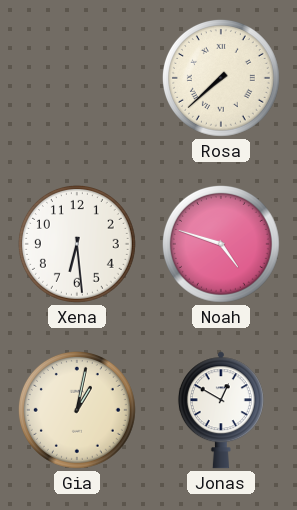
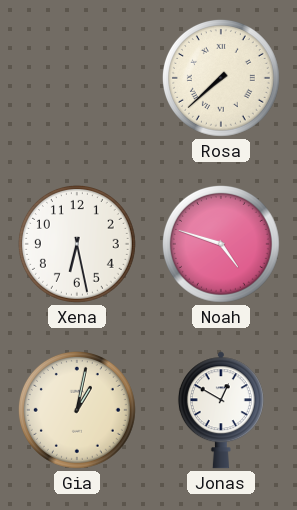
Xena: 6:29 -> 6:28
